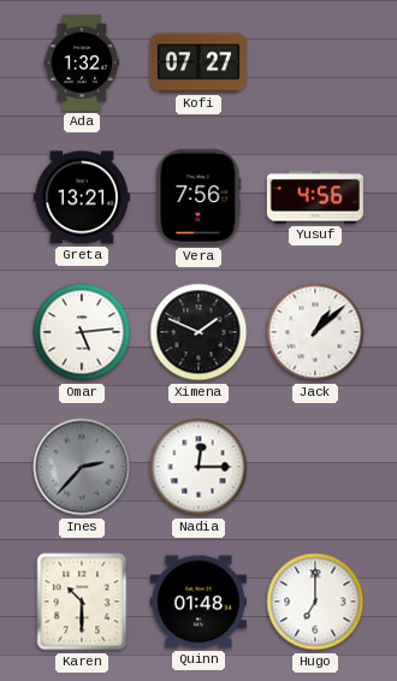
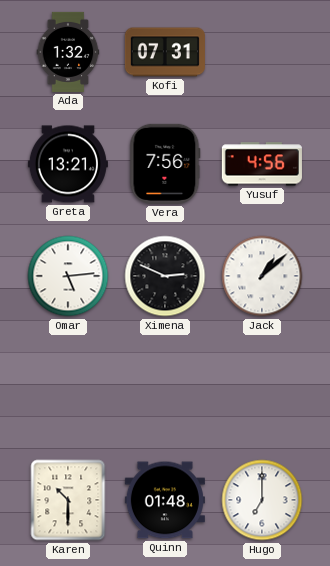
Kofi: 07:27 -> 07:31
Ximena: 1:49 -> 2:49
Ines: 2:37 -> none
Nadia: 12:15 -> none
